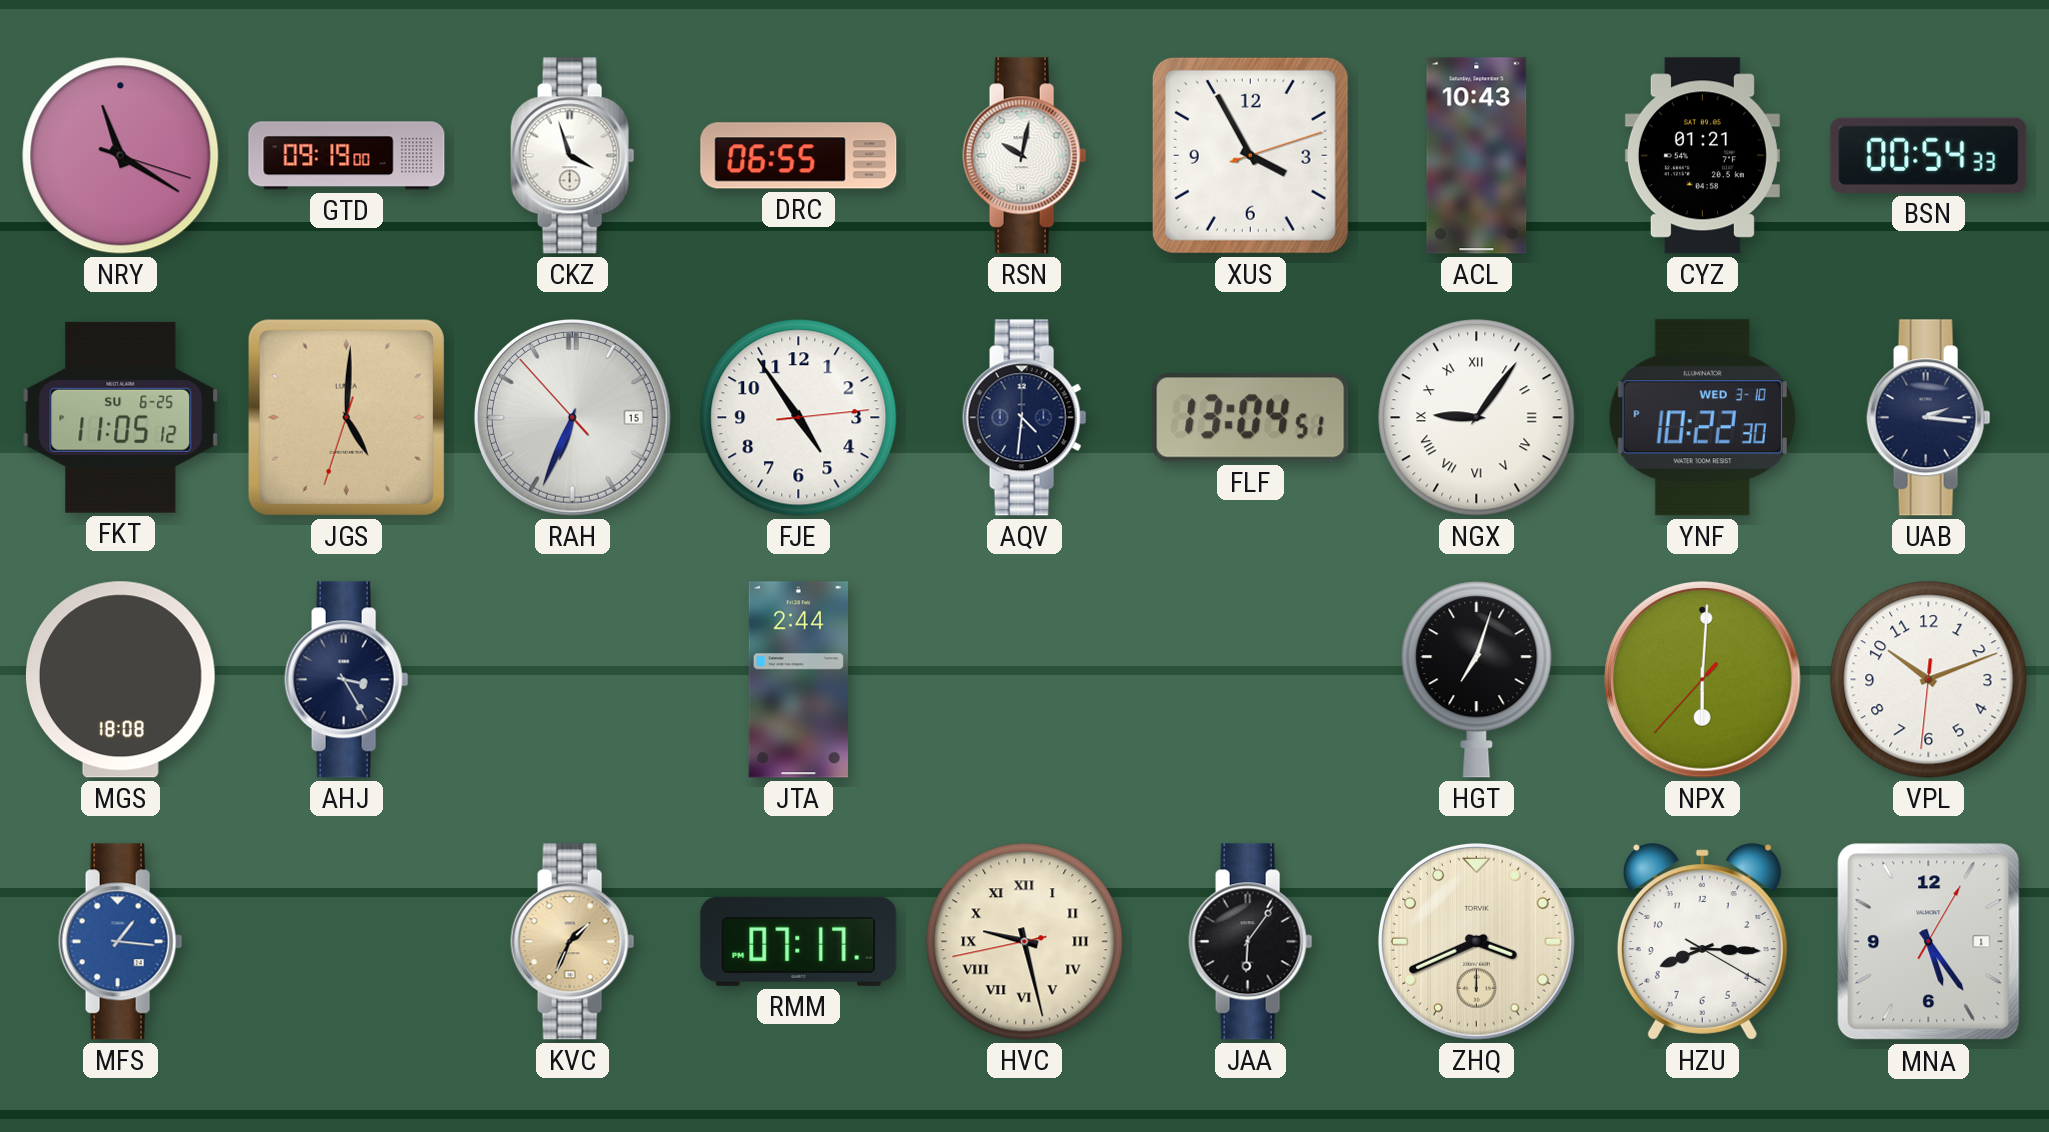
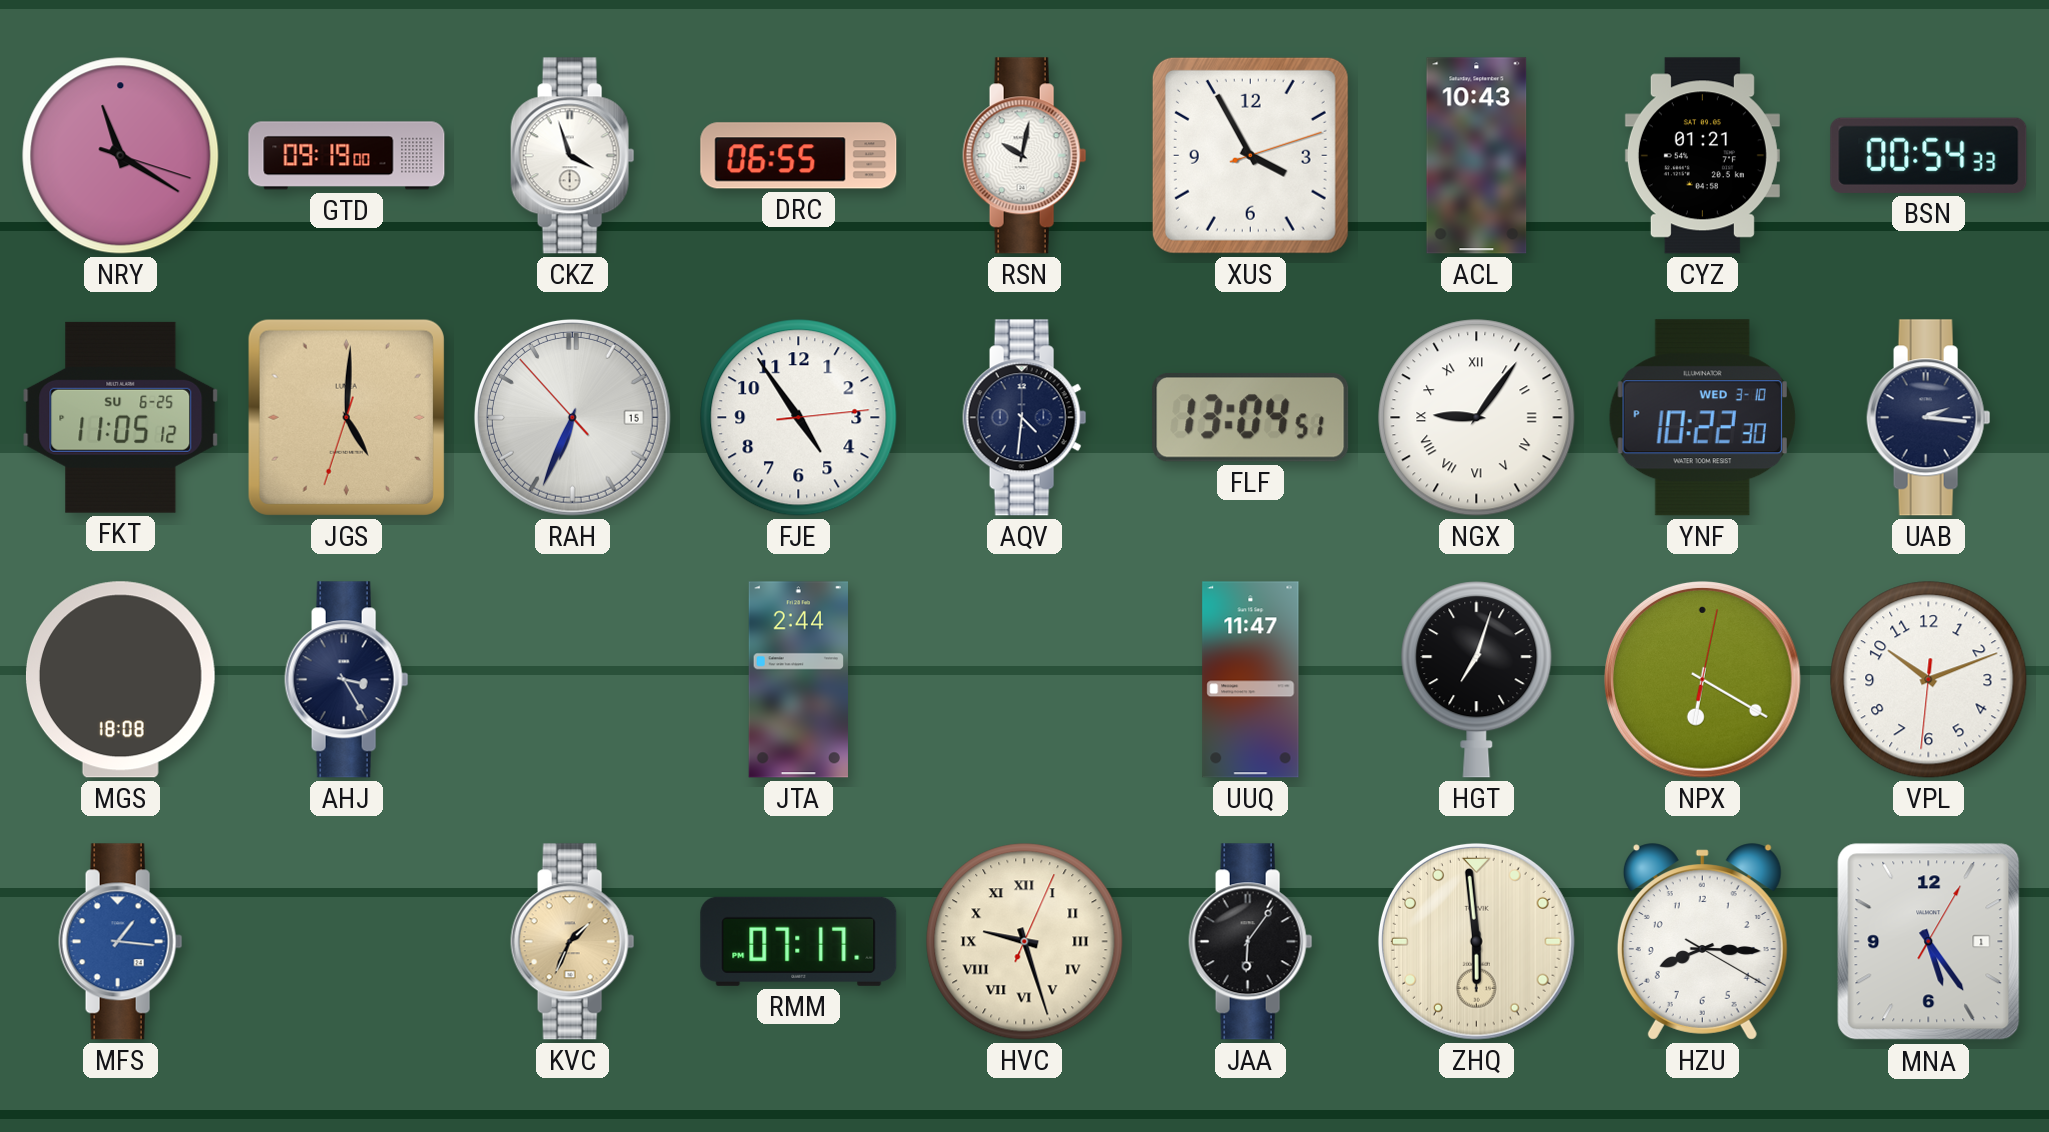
UUQ: none -> 11:47
NPX: 6:00 -> 6:20
HVC: 9:27:43 -> 9:27:04
ZHQ: 3:41 -> 5:59
